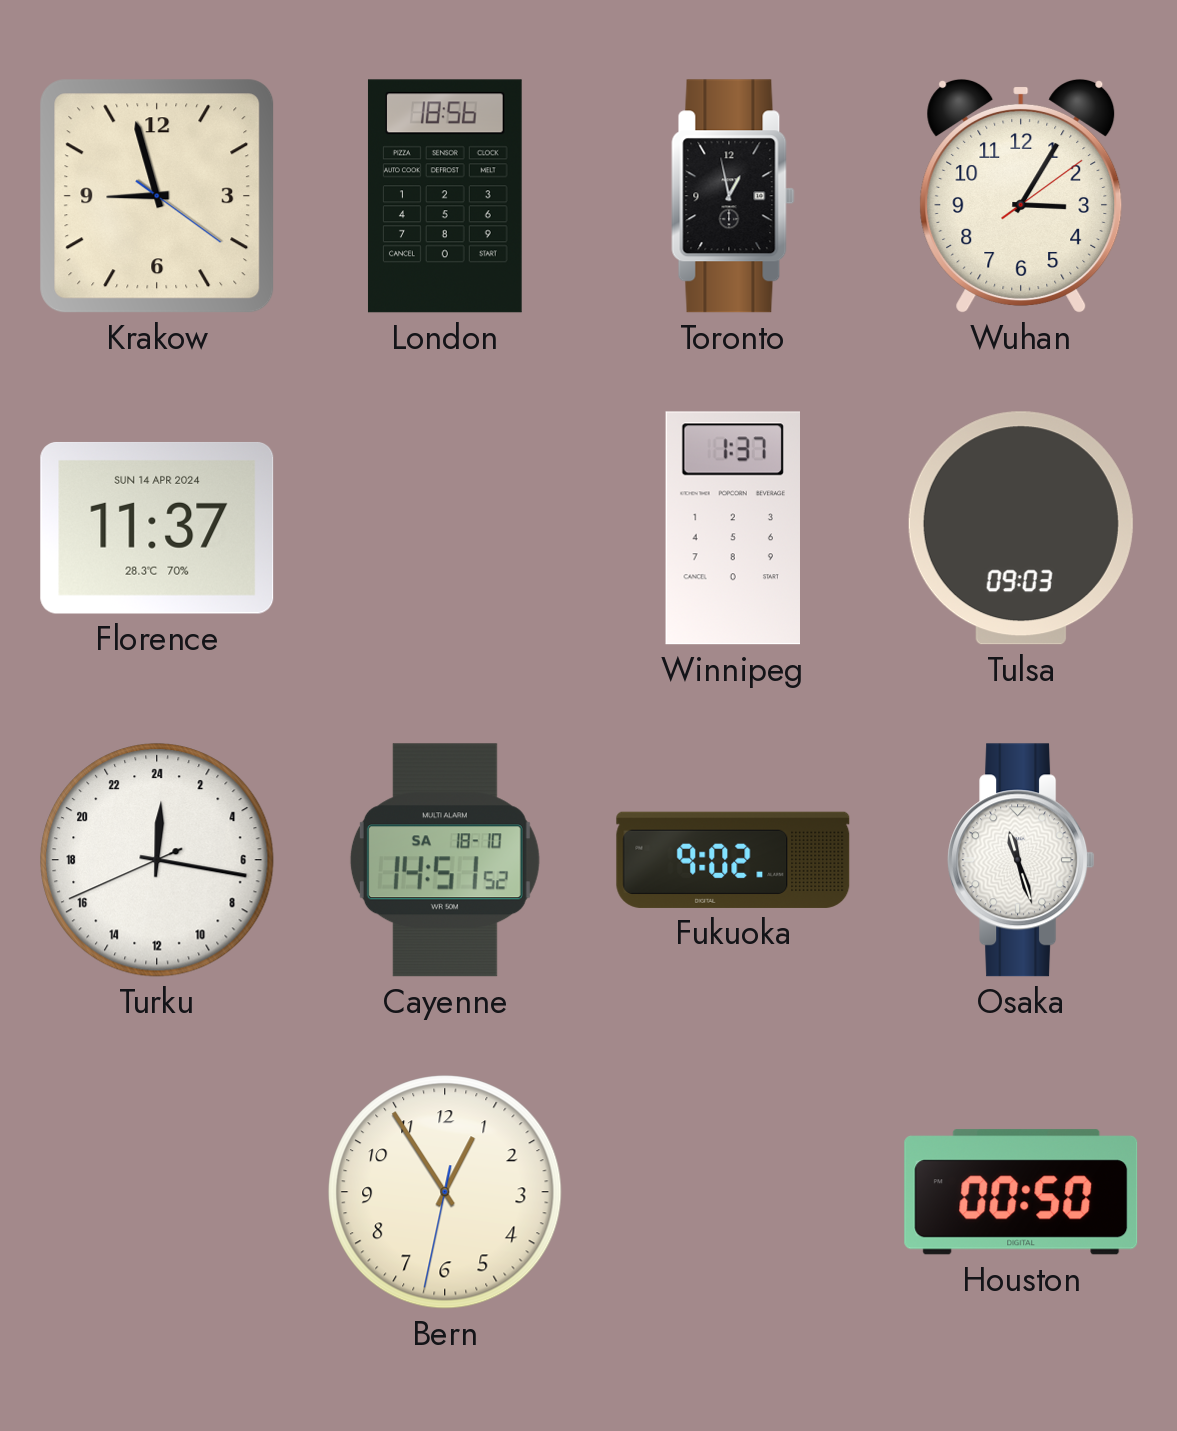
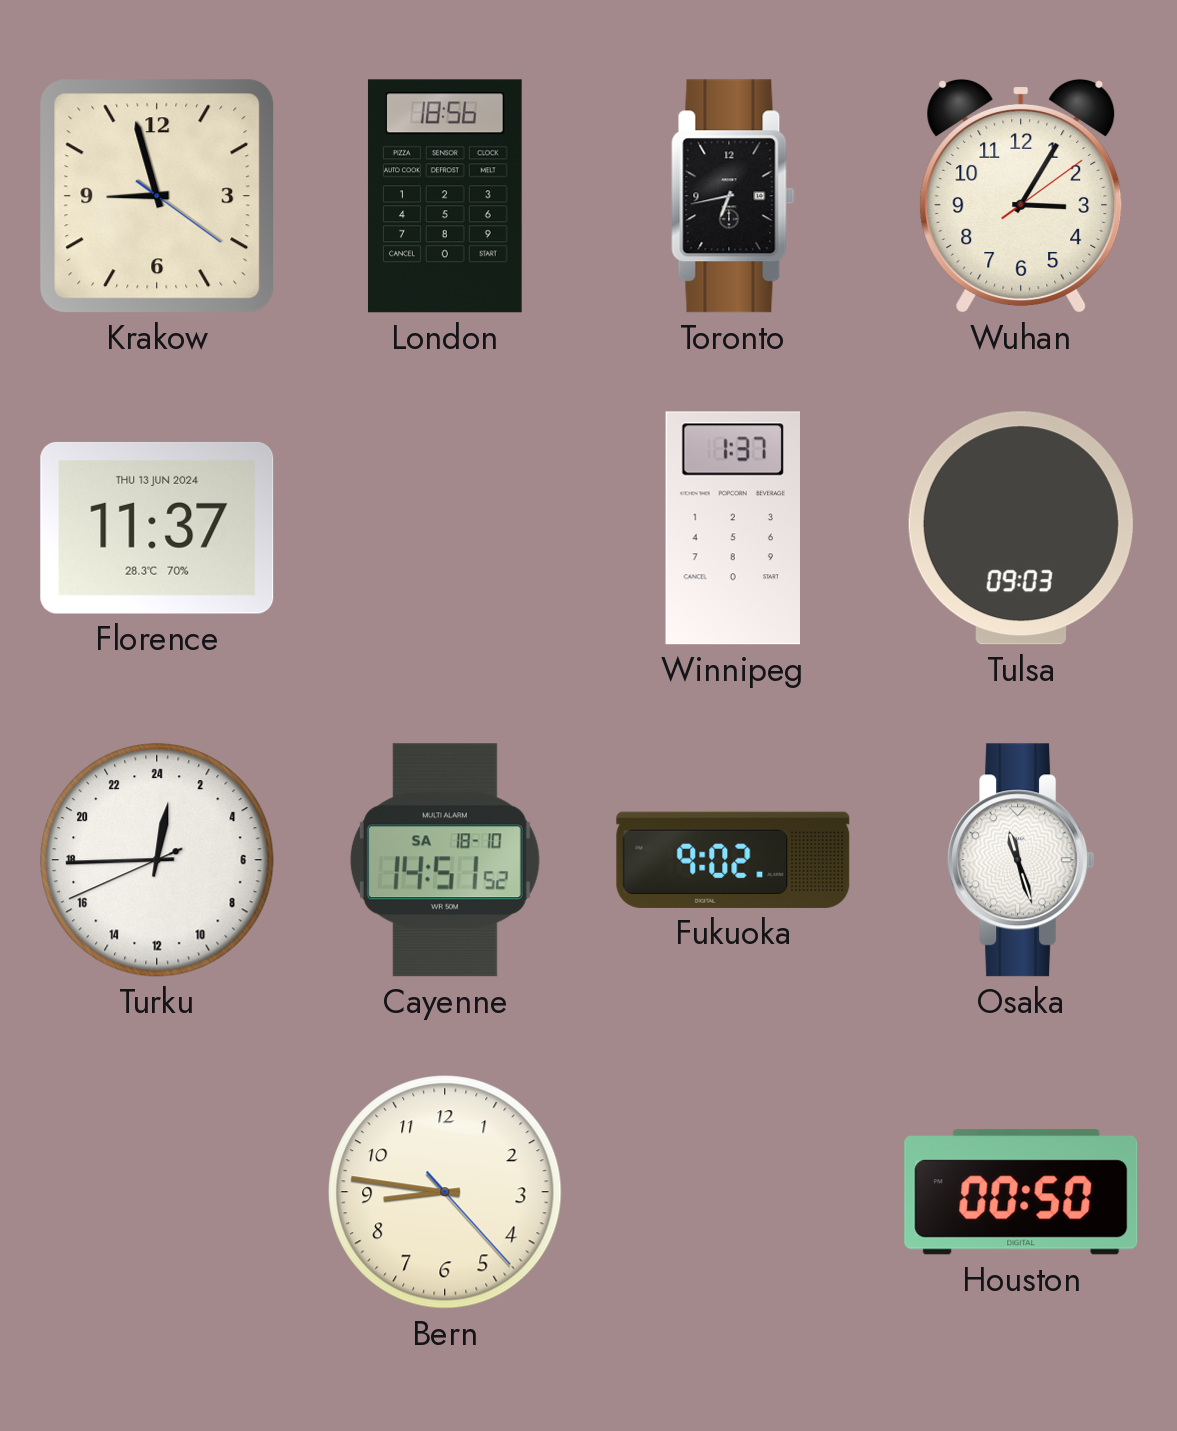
Toronto: 12:58 -> 6:43
Florence date: SUN 14 APR 2024 -> THU 13 JUN 2024
Turku: 0:16 -> 0:44
Bern: 12:54 -> 8:46
